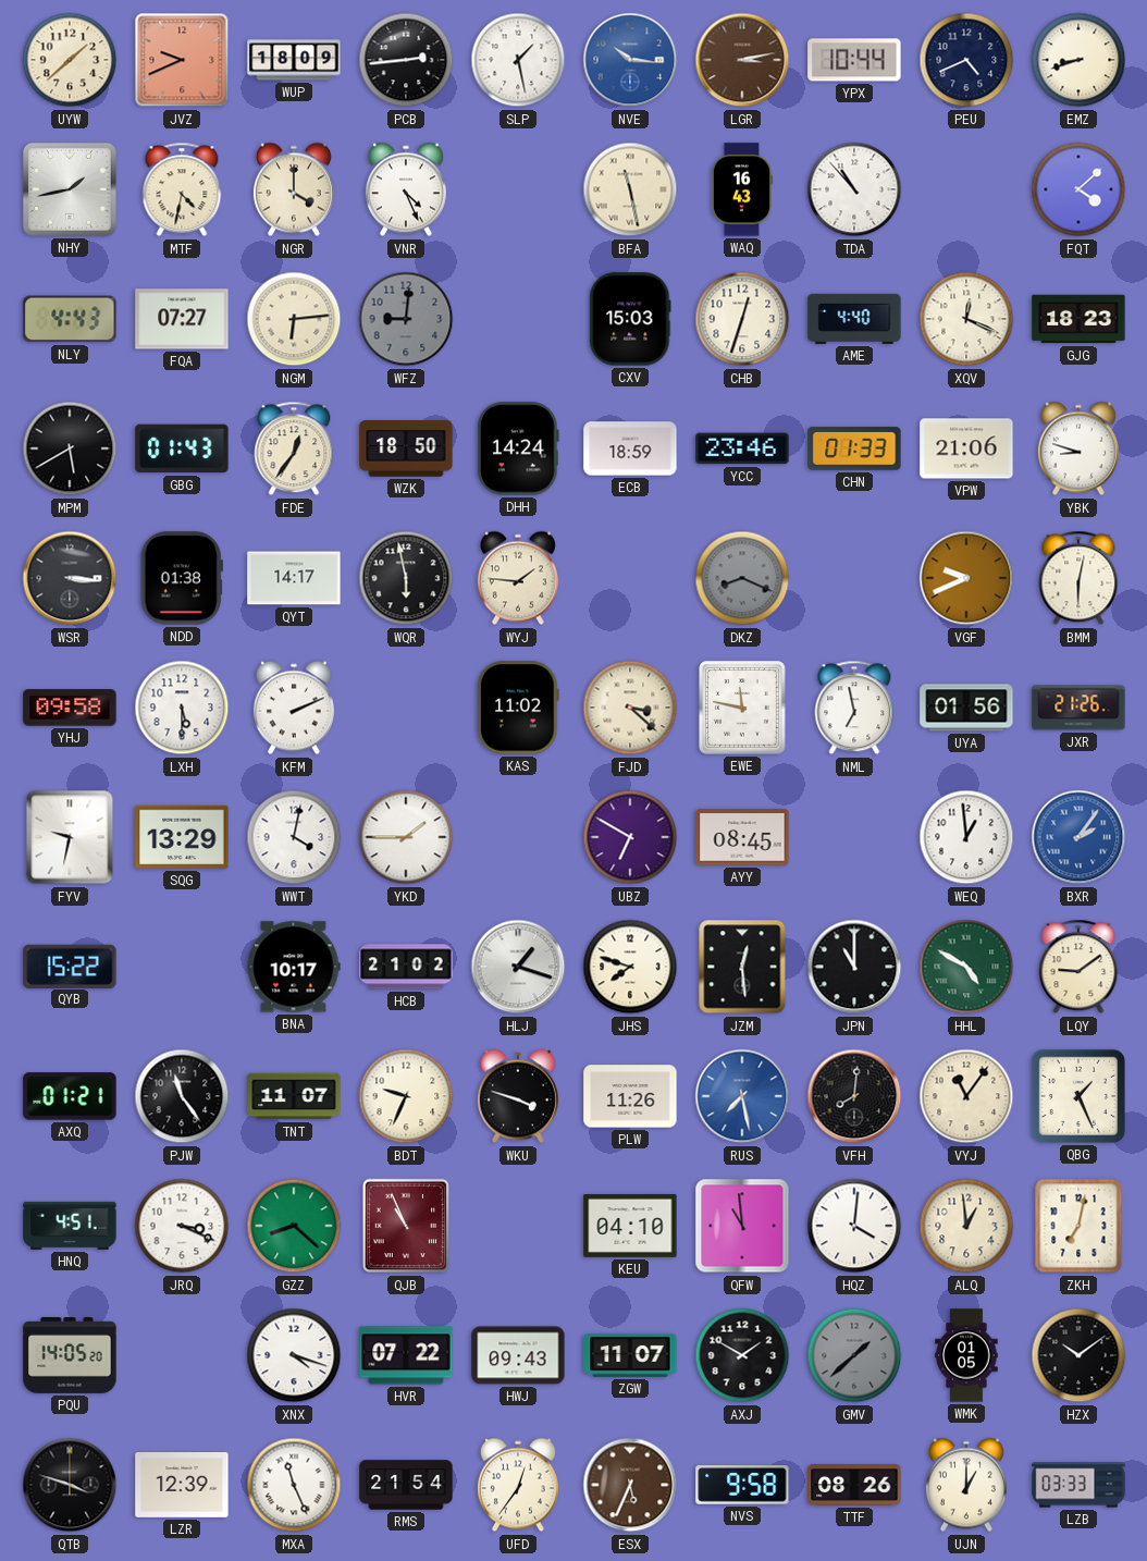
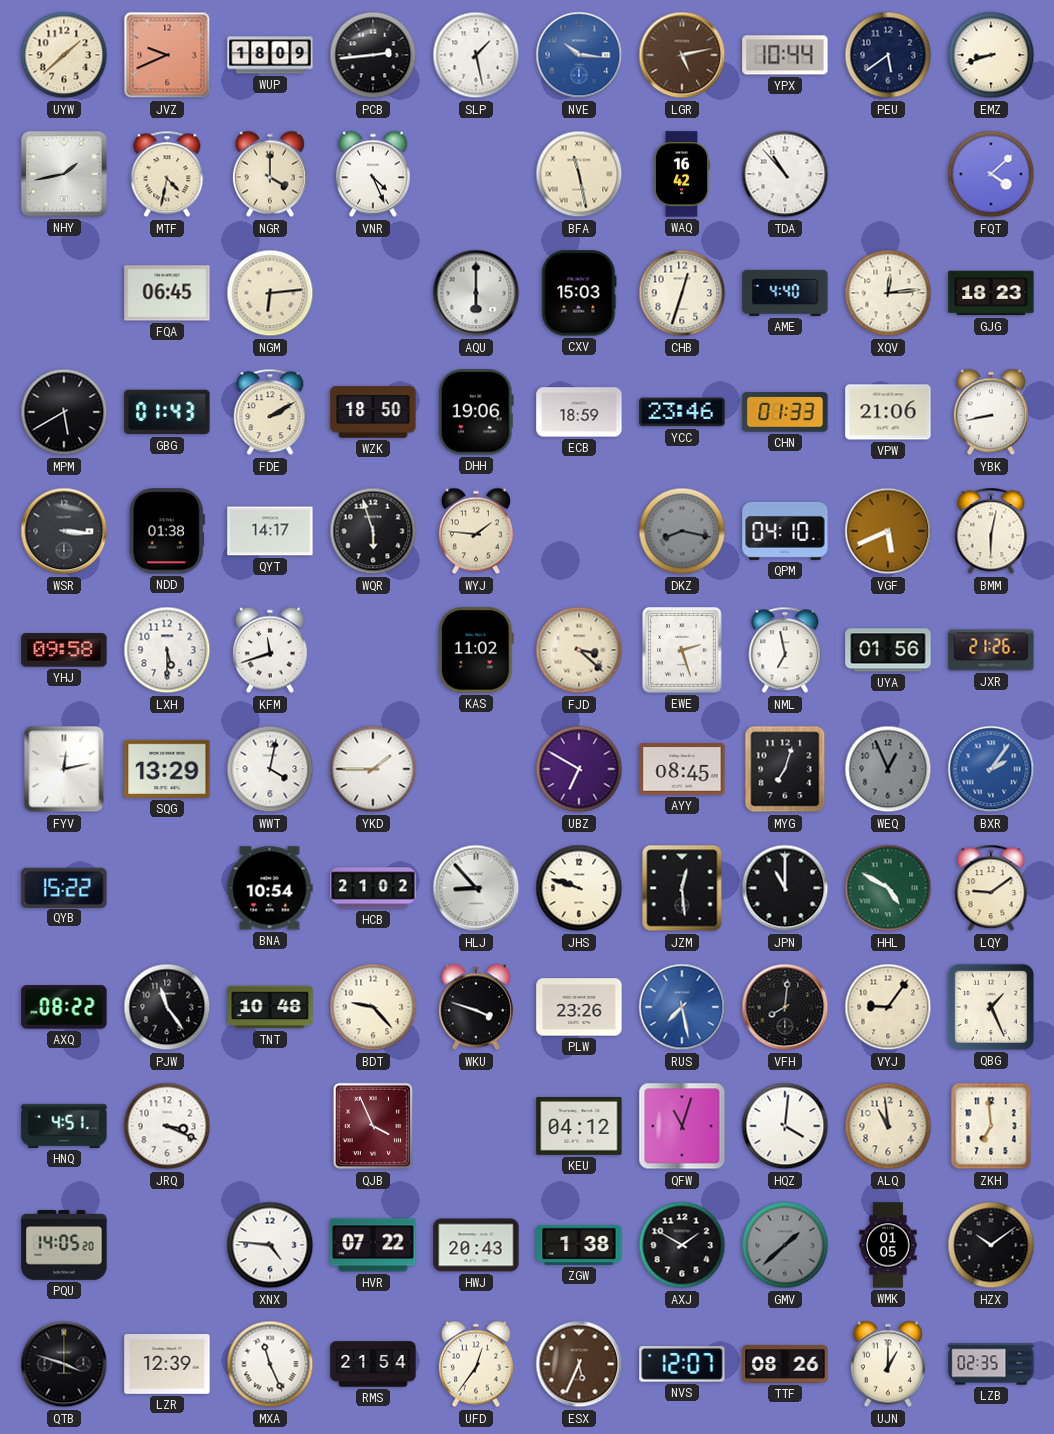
LGR: 3:13 -> 5:13
PEU: 4:41 -> 5:39
WAQ: 16:43 -> 16:42
NLY: 4:43 -> none
FQA: 07:27 -> 06:45
WFZ: 9:01 -> none
AQU: none -> 6:00
XQV: 12:19 -> 12:14
FDE: 12:36 -> 2:10
DHH: 14:24 -> 19:06
YBK: 8:48 -> 8:43
WQR: 5:58 -> 5:57
DKZ: 8:19 -> 8:17
QPM: none -> 04:10
VGF: 9:41 -> 5:41
KFM: 2:11 -> 11:42
EWE: 11:47 -> 2:27
FYV: 9:32 -> 12:13
MYG: none -> 7:03
WEQ: 12:59 -> 12:56
WEQ dial: white -> grey
BNA: 10:17 -> 10:54
HLJ: 1:18 -> 8:53
JHS: 7:48 -> 9:48
AXQ: 01:21 -> 08:22
TNT: 11:07 -> 10:48
BDT: 9:34 -> 9:23
PLW: 11:26 -> 23:26
VYJ: 11:06 -> 9:06
GZZ: 8:22 -> none
QJB: 10:56 -> 3:56
KEU: 04:10 -> 04:12
QFW: 10:59 -> 11:03
ALQ: 12:59 -> 10:59
ZKH: 7:02 -> 6:59
XNX: 4:18 -> 4:46
HWJ: 09:43 -> 20:43
ZGW: 11:07 -> 1:38
NVS: 9:58 -> 12:07
LZB: 03:33 -> 02:35
